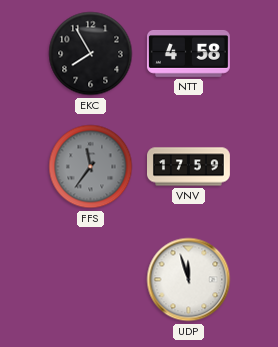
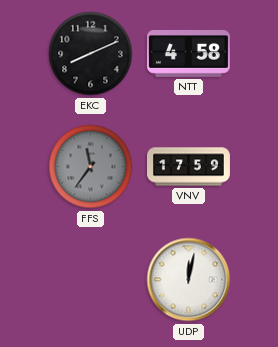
EKC: 7:55 -> 8:11
UDP: 11:57 -> 12:02
